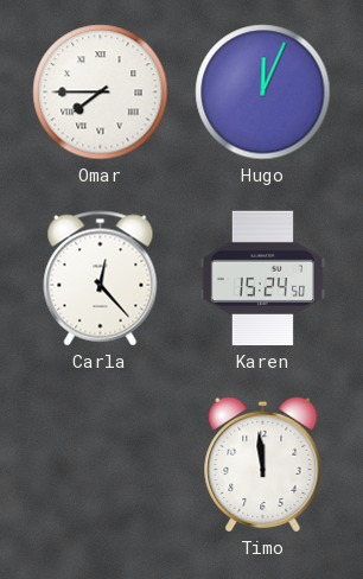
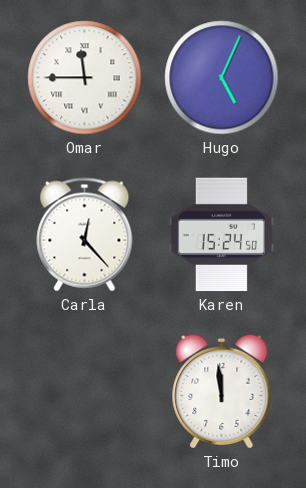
Omar: 7:45 -> 11:45
Hugo: 12:04 -> 5:04
